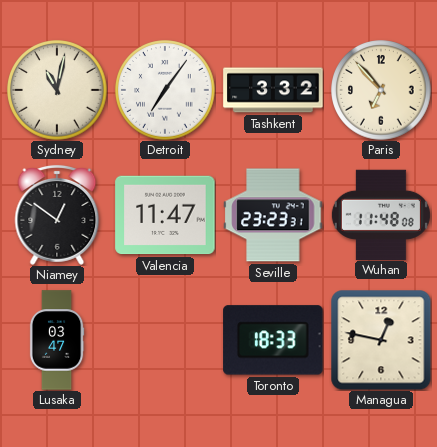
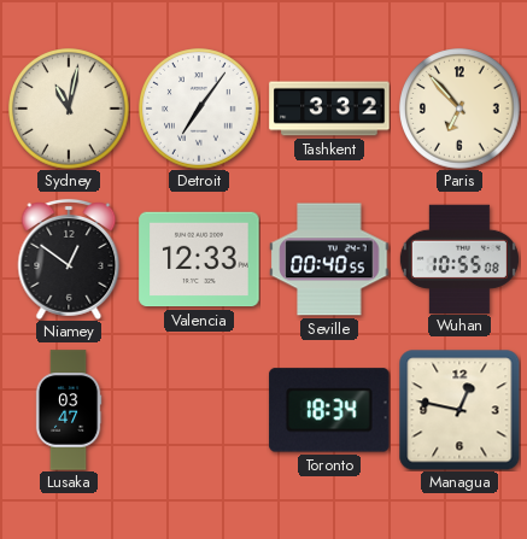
Valencia: 11:47 -> 12:33
Seville: 23:23 -> 00:40
Wuhan: 11:48 -> 10:55
Toronto: 18:33 -> 18:34
